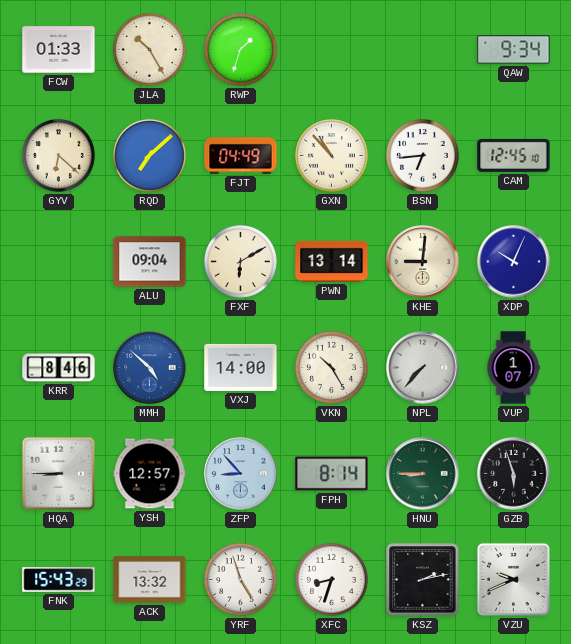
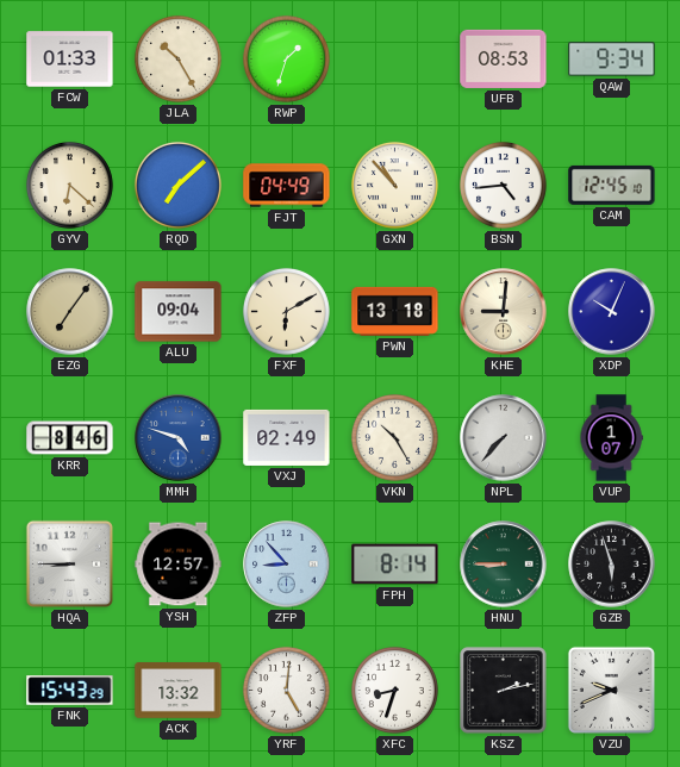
UFB: none -> 08:53
BSN: 6:44 -> 4:44
EZG: none -> 7:06
PWN: 13:14 -> 13:18
MMH: 4:52 -> 4:48
VXJ: 14:00 -> 02:49
YRF: 4:57 -> 5:01
